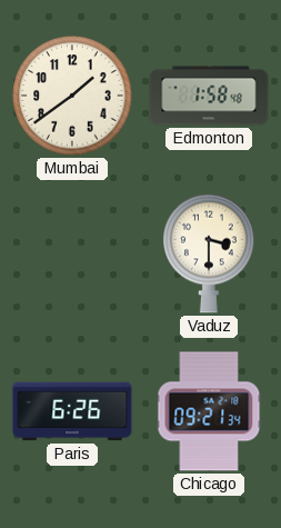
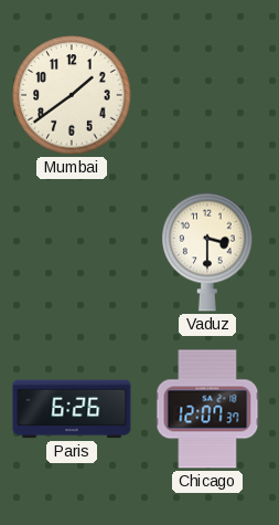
Edmonton: 1:58 -> none
Chicago: 09:21 -> 12:07
